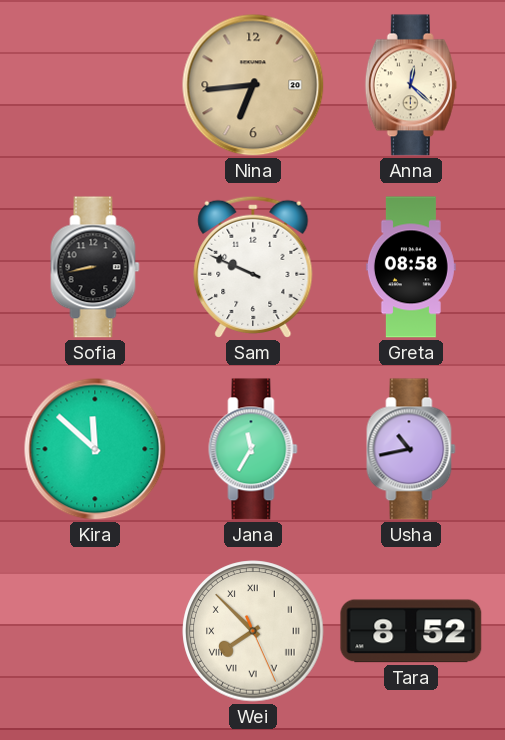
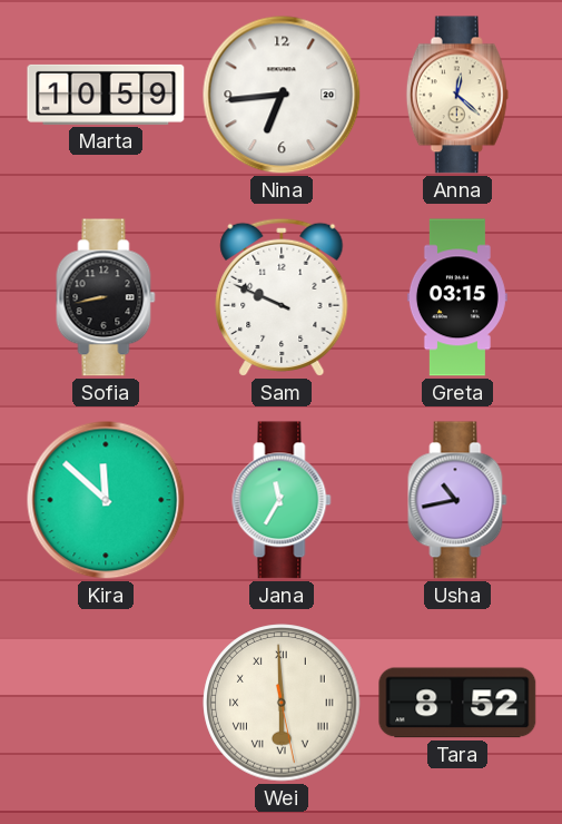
Marta: none -> 10:59
Nina dial: champagne -> white
Greta: 08:58 -> 03:15
Wei: 7:52 -> 5:59
